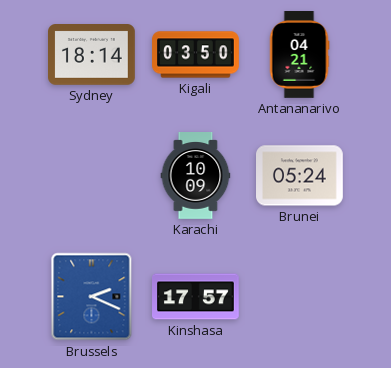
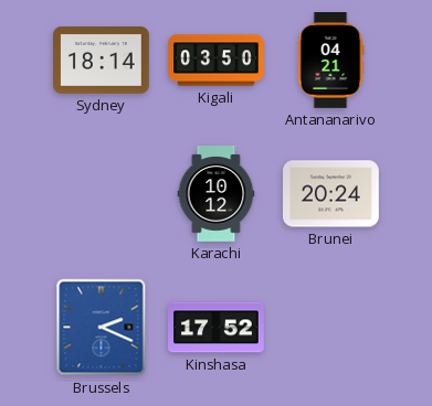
Karachi: 10:09 -> 10:12
Brunei: 05:24 -> 20:24
Kinshasa: 17:57 -> 17:52
